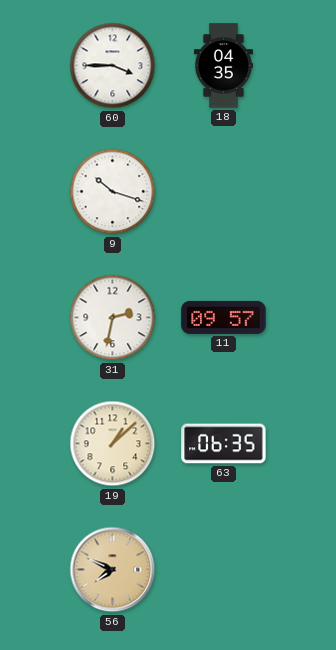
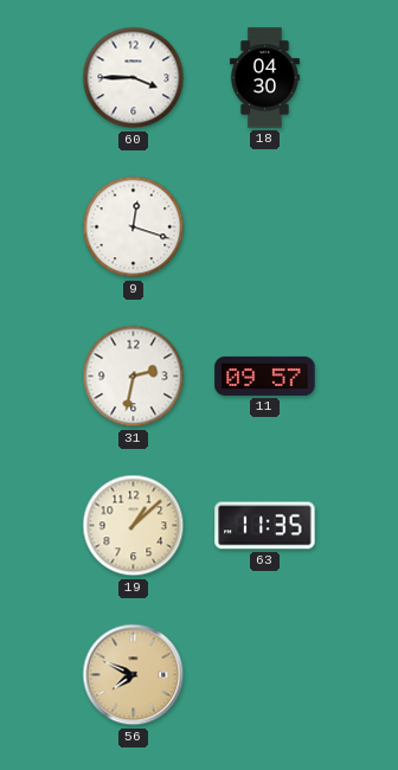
18: 04:35 -> 04:30
9: 10:18 -> 12:18
63: 06:35 -> 11:35
